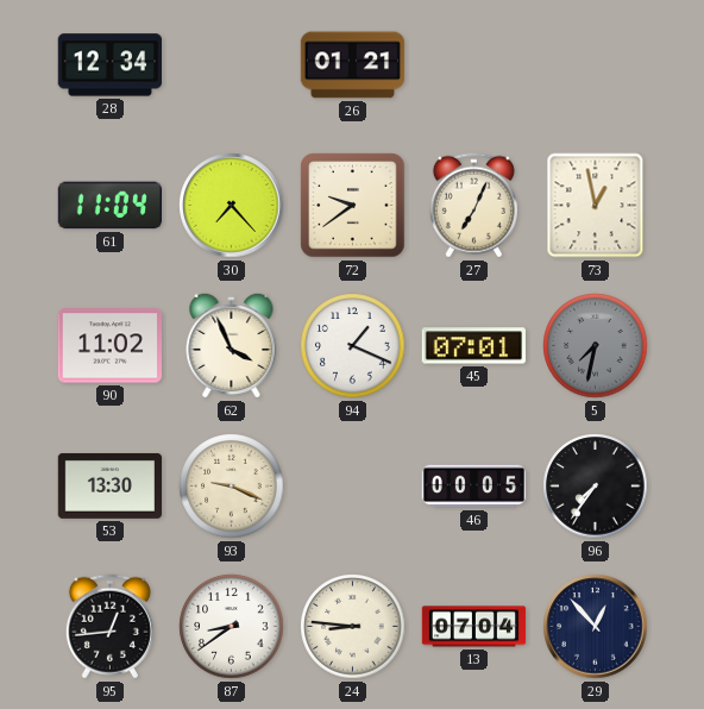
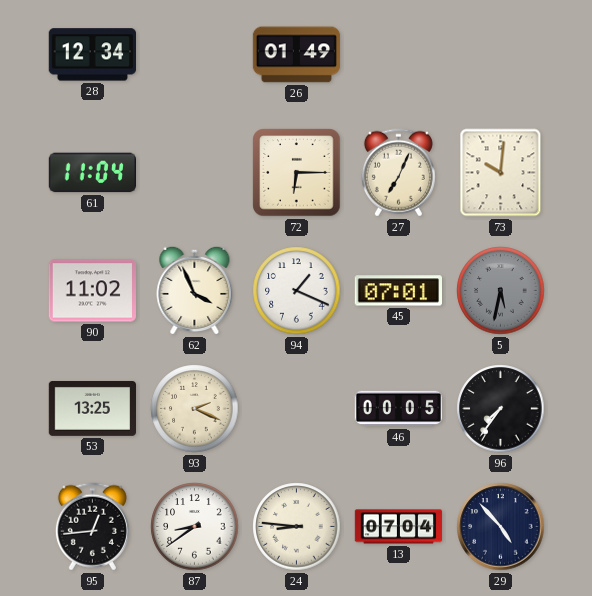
26: 01:21 -> 01:49
30: 7:23 -> none
72: 9:39 -> 6:15
73: 12:58 -> 10:01
5: 7:32 -> 5:32
53: 13:30 -> 13:25
93: 9:19 -> 2:19
29: 12:53 -> 4:53
